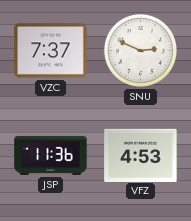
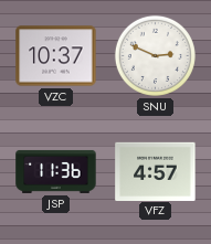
VZC: 7:37 -> 10:37
VFZ: 4:53 -> 4:57
